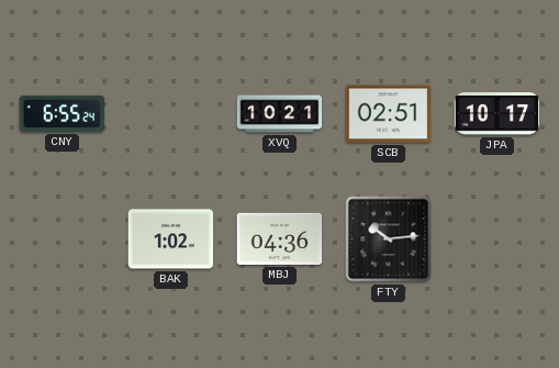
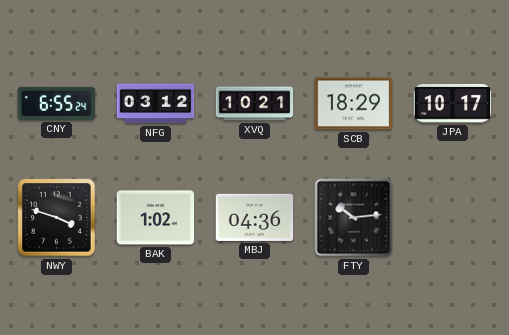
NFG: none -> 03:12
SCB: 02:51 -> 18:29
NWY: none -> 3:48
